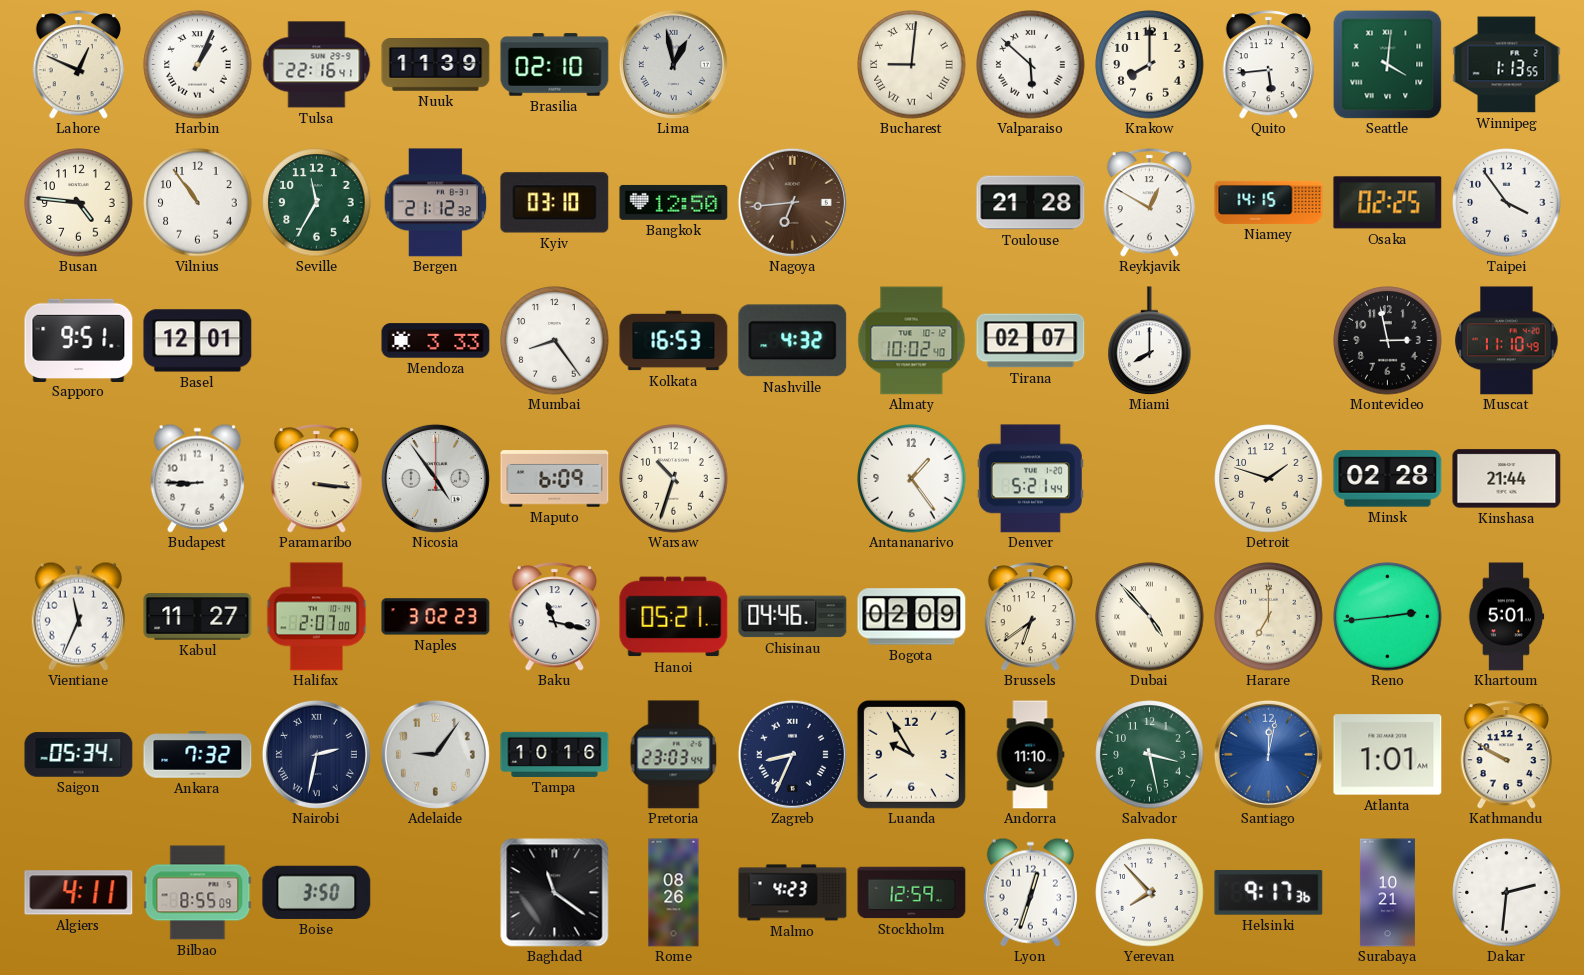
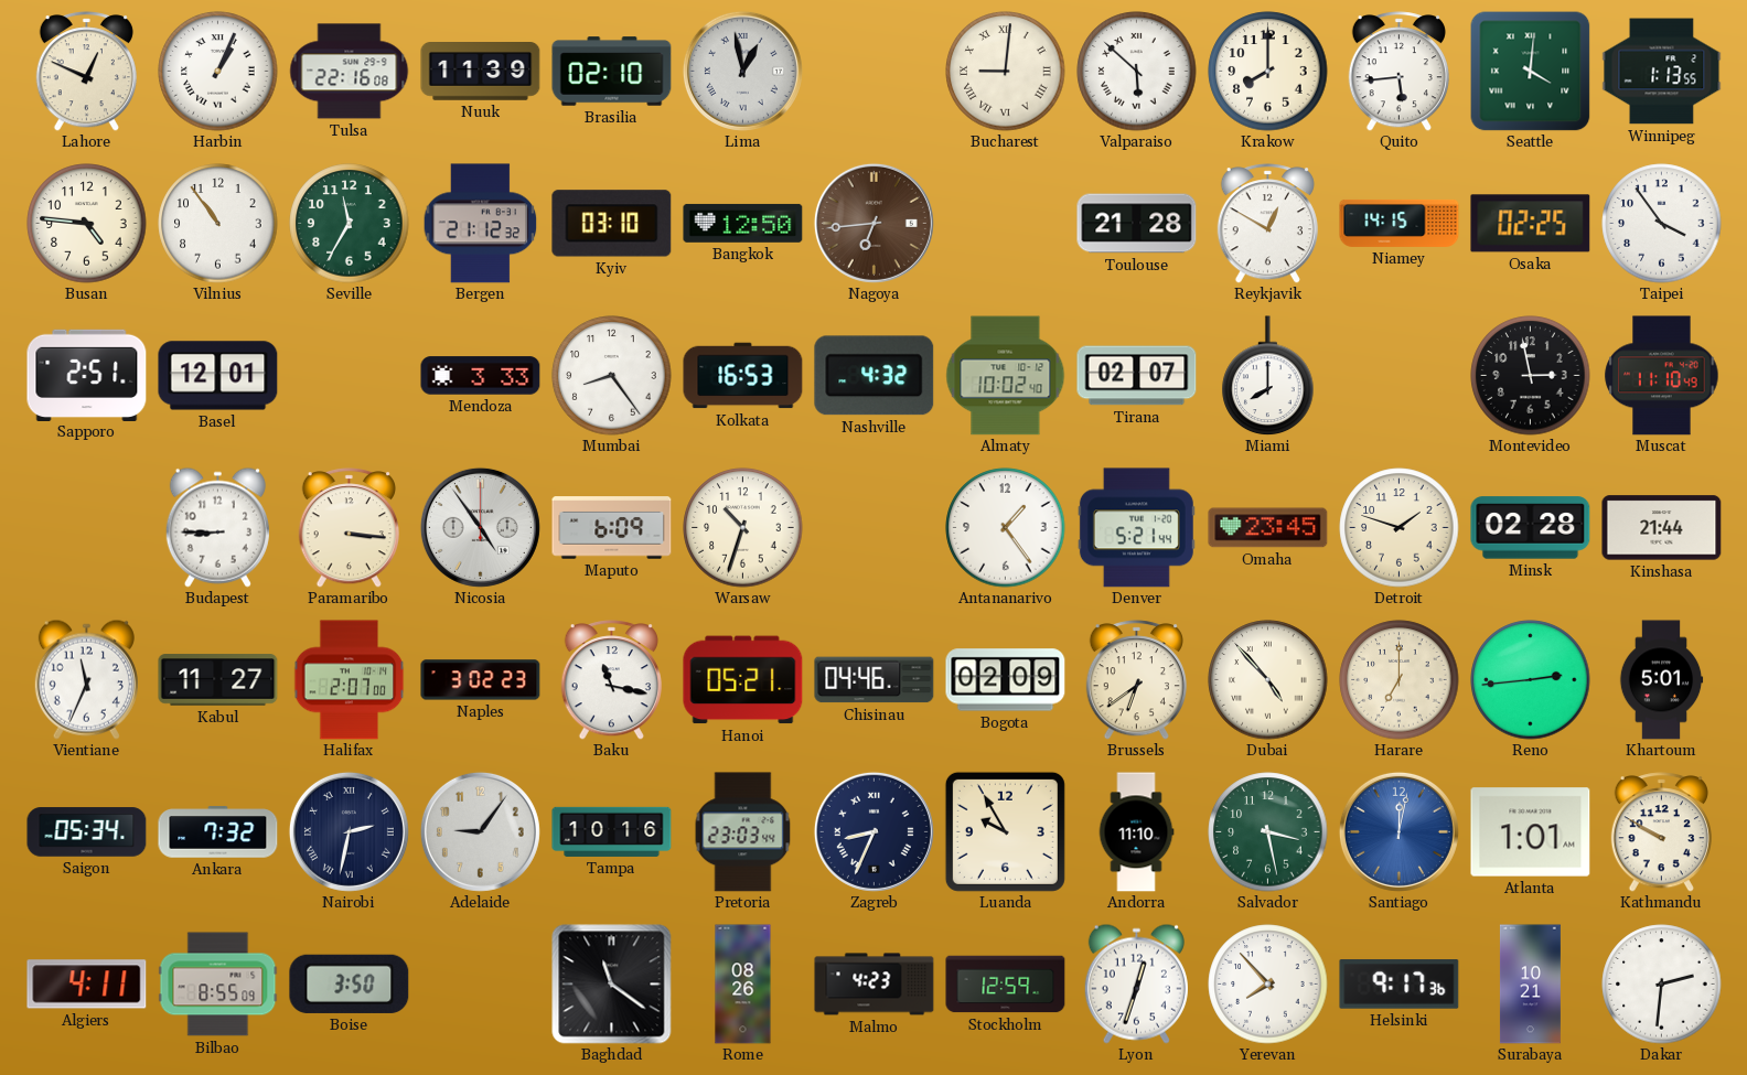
Tulsa: 22:16:41 -> 22:16:08
Sapporo: 9:51 -> 2:51
Omaha: none -> 23:45
